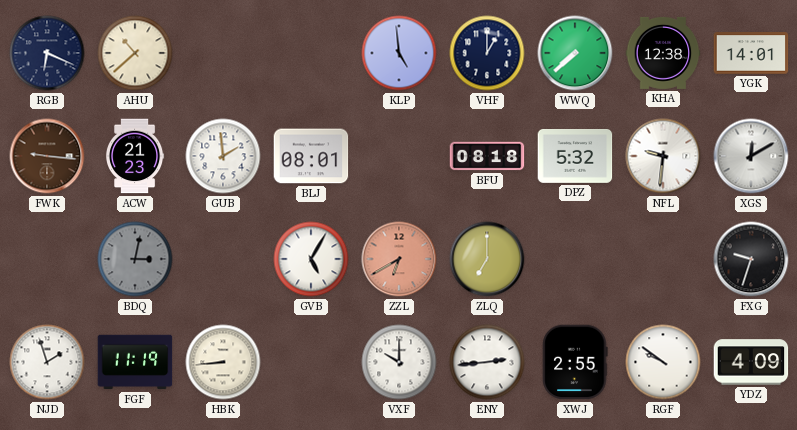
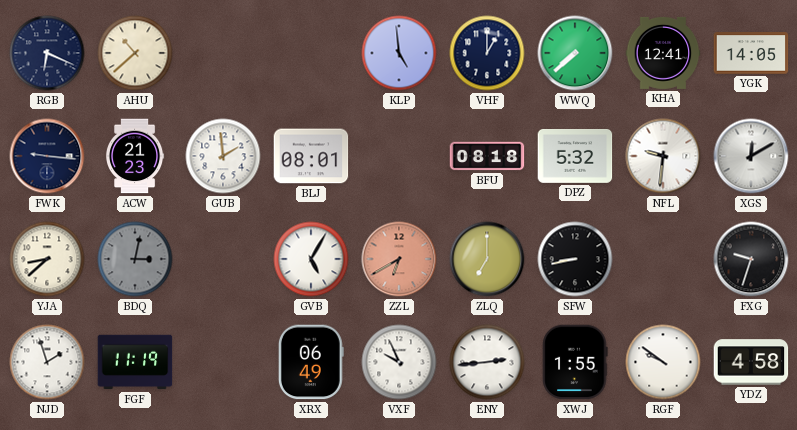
KHA: 12:38 -> 12:41
YGK: 14:01 -> 14:05
FWK dial: brown -> navy
YJA: none -> 8:38
SFW: none -> 8:43
HBK: 8:44 -> none
XRX: none -> 06:49
VXF: 10:00 -> 9:56
XWJ: 2:55 -> 1:55
YDZ: 4:09 -> 4:58
